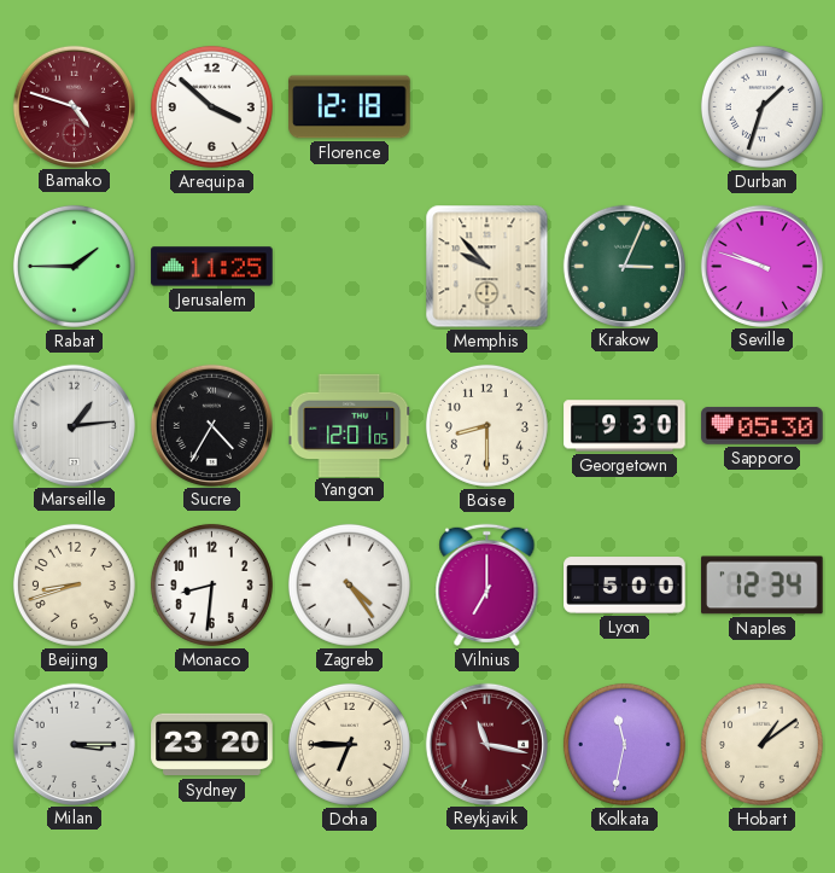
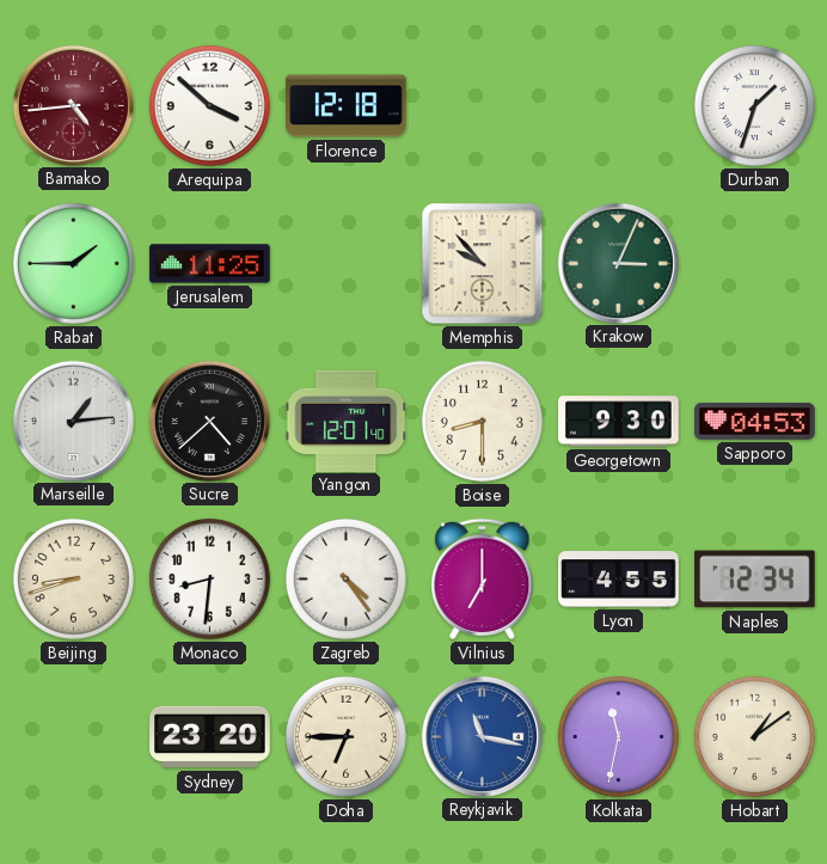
Bamako: 4:48 -> 4:44
Seville: 9:48 -> none
Sucre: 4:35 -> 4:38
Yangon: 12:01:05 -> 12:01:40
Sapporo: 05:30 -> 04:53
Lyon: 5:00 -> 4:55
Milan: 3:15 -> none
Reykjavik dial: burgundy -> blue
